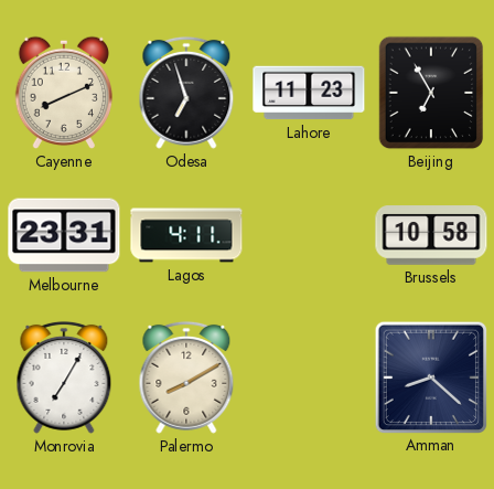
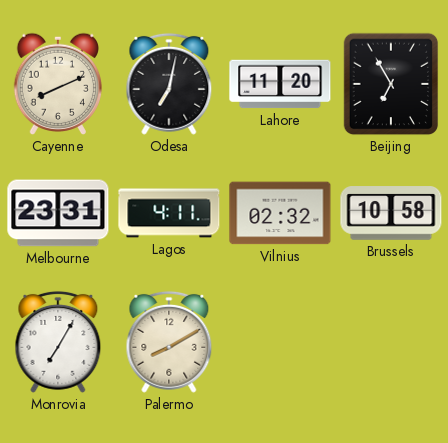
Odesa: 6:57 -> 7:02
Lahore: 11:23 -> 11:20
Vilnius: none -> 02:32
Amman: 8:22 -> none
